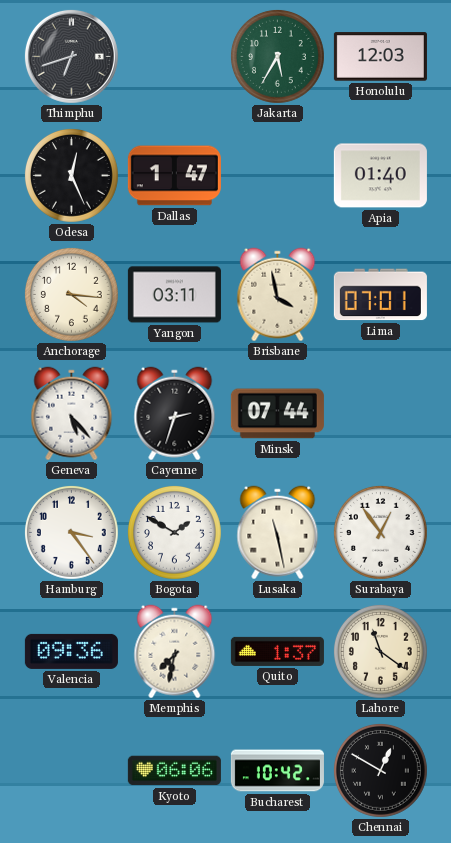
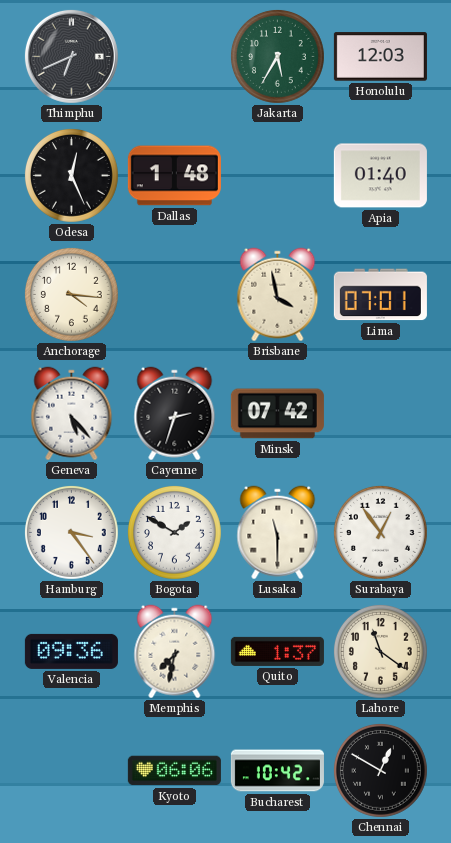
Thimphu: 6:42 -> 6:41
Dallas: 1:47 -> 1:48
Yangon: 03:11 -> none
Minsk: 07:44 -> 07:42
Lusaka: 11:28 -> 11:30
